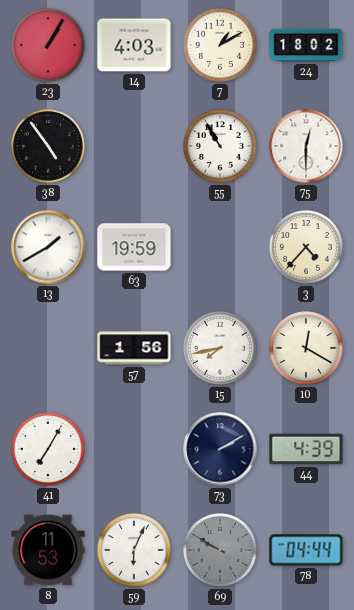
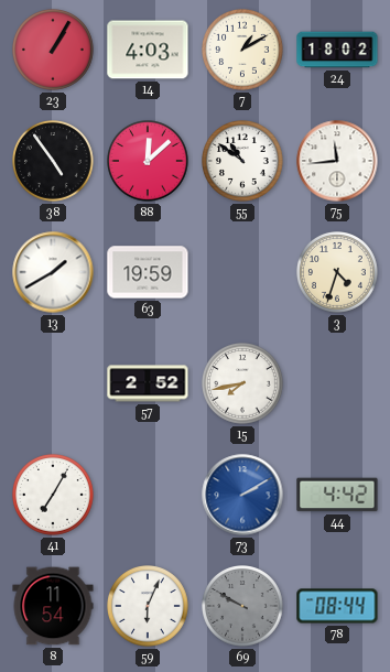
88: none -> 12:08
55: 10:55 -> 10:51
75: 12:30 -> 11:44
3: 4:37 -> 4:33
57: 1:56 -> 2:52
10: 12:20 -> none
73 dial: navy -> blue
44: 4:39 -> 4:42
8: 11:53 -> 11:54
78: 04:44 -> 08:44
